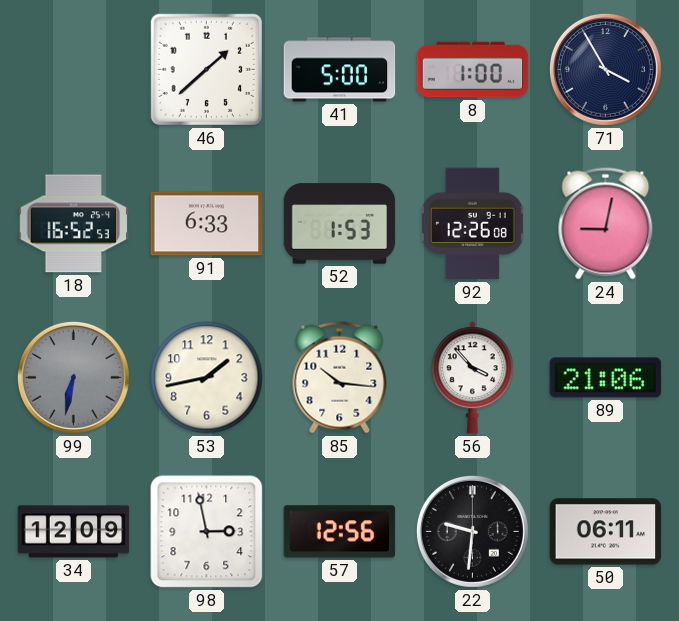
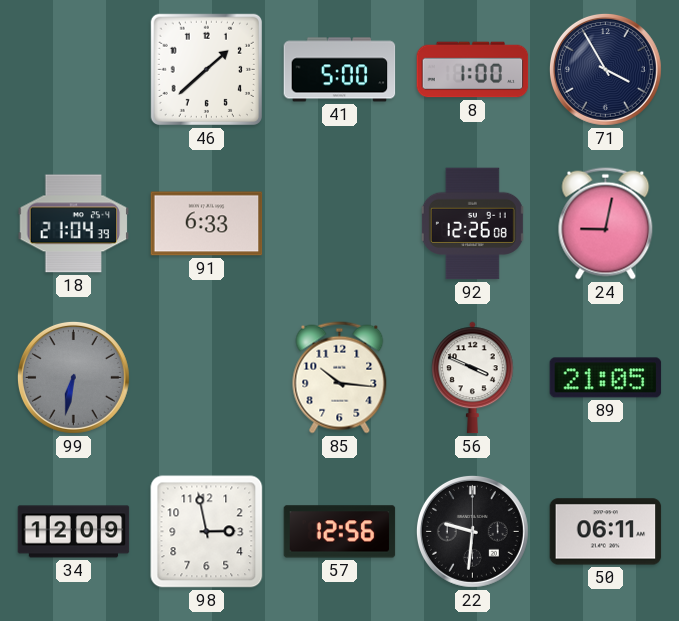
18: 16:52 -> 21:04
52: 1:53 -> none
53: 1:43 -> none
56: 3:53 -> 3:49
89: 21:06 -> 21:05
